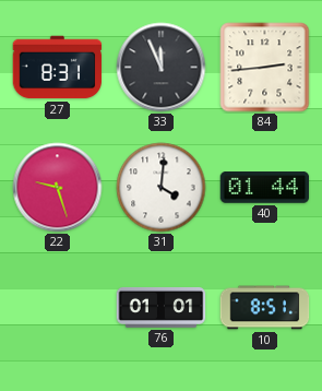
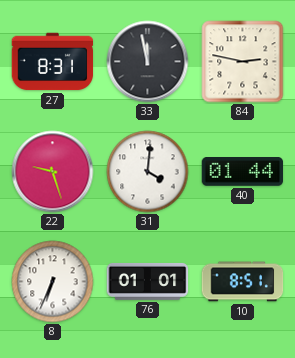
33: 11:56 -> 11:58
84: 2:44 -> 2:47
8: none -> 6:34
